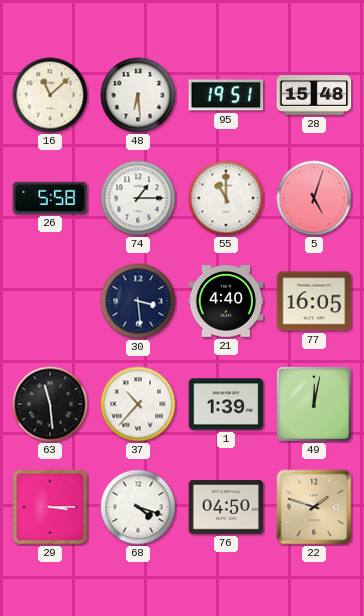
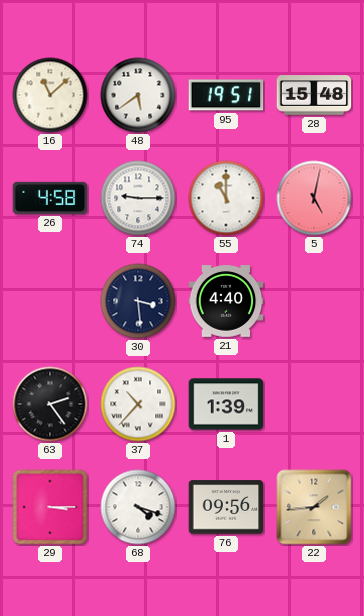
48: 6:29 -> 5:39
26: 5:58 -> 4:58
74: 1:15 -> 9:15
5: 5:03 -> 5:02
77: 16:05 -> none
63: 11:29 -> 2:24
49: 12:02 -> none
76: 04:50 -> 09:56
22: 1:48 -> 1:44
